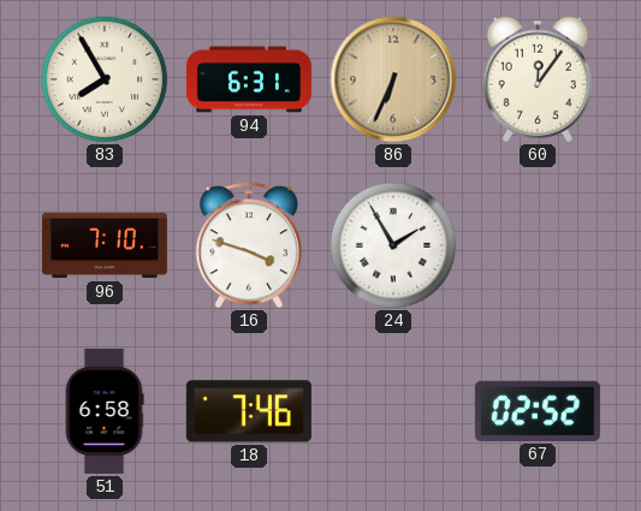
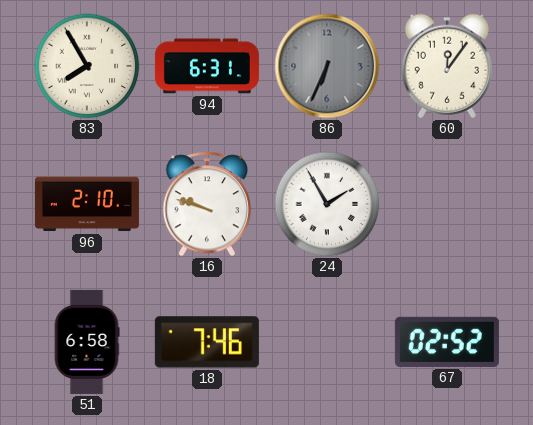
86 dial: champagne -> grey
96: 7:10 -> 2:10
16: 3:48 -> 9:48
